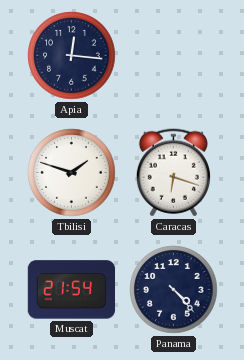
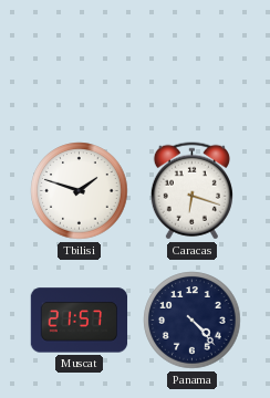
Apia: 12:16 -> none
Muscat: 21:54 -> 21:57
